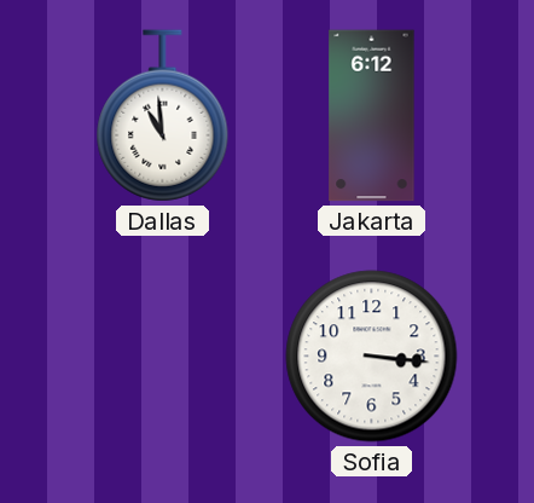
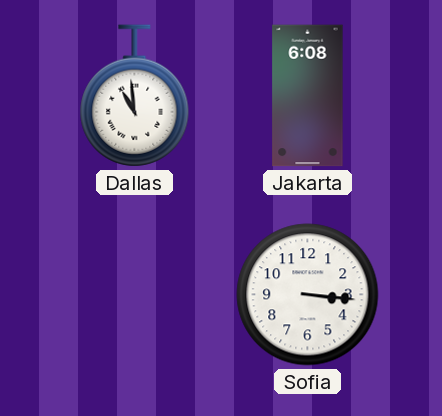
Jakarta: 6:12 -> 6:08
